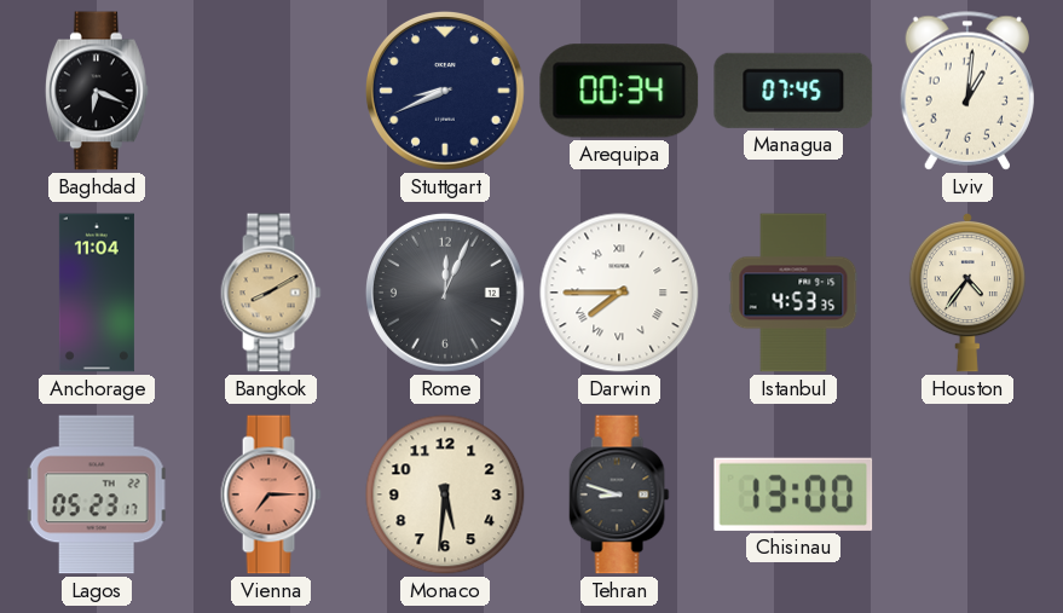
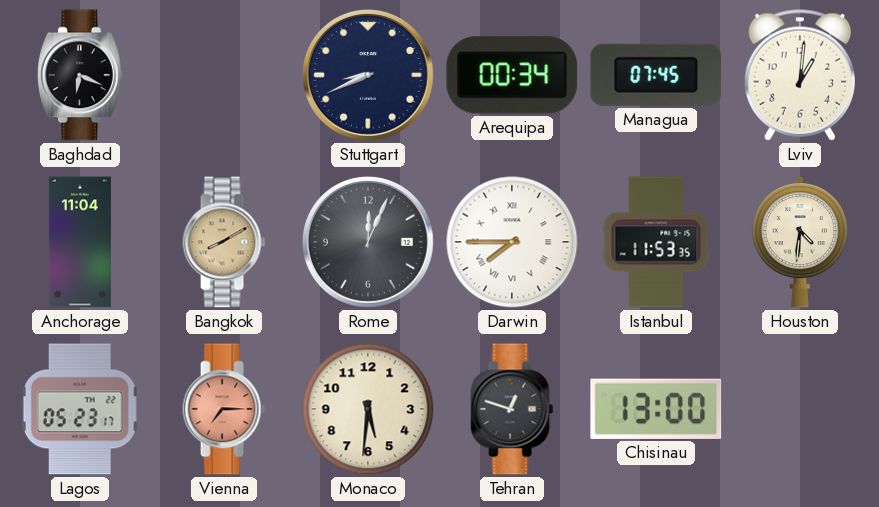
Istanbul: 4:53 -> 11:53
Houston: 4:36 -> 4:31
Tehran: 8:48 -> 12:48
